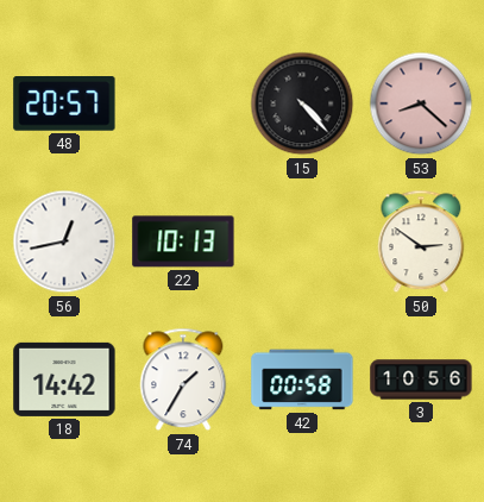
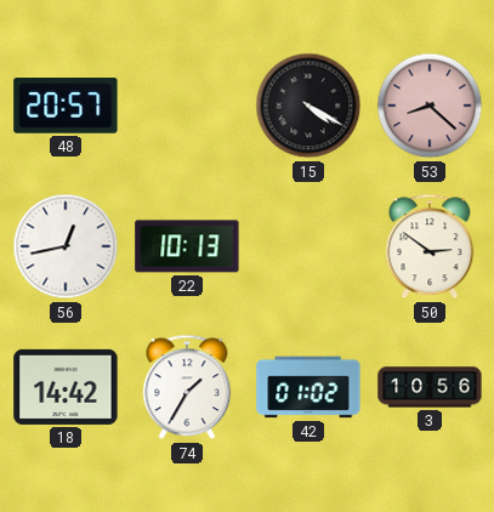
15: 4:23 -> 4:20
42: 00:58 -> 01:02
